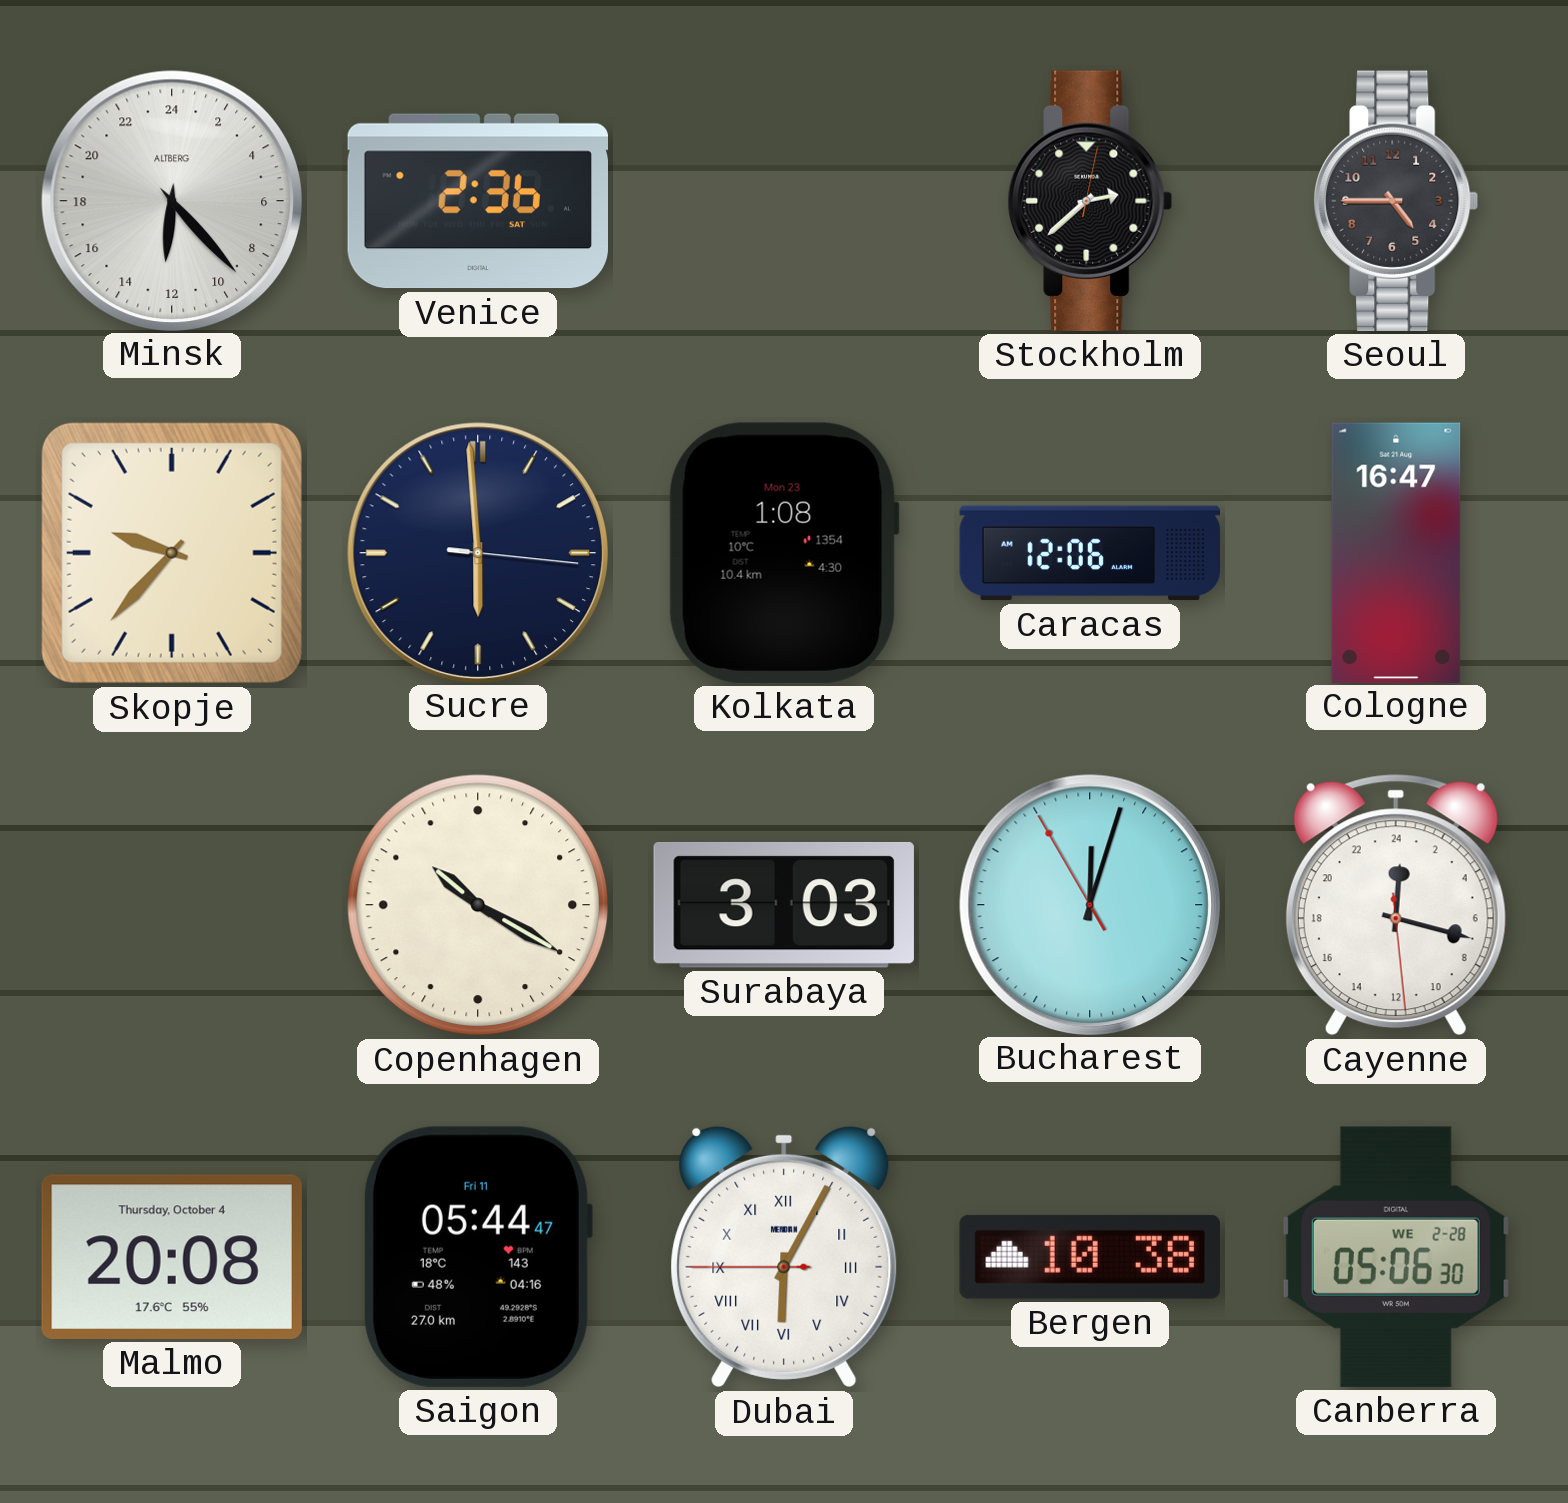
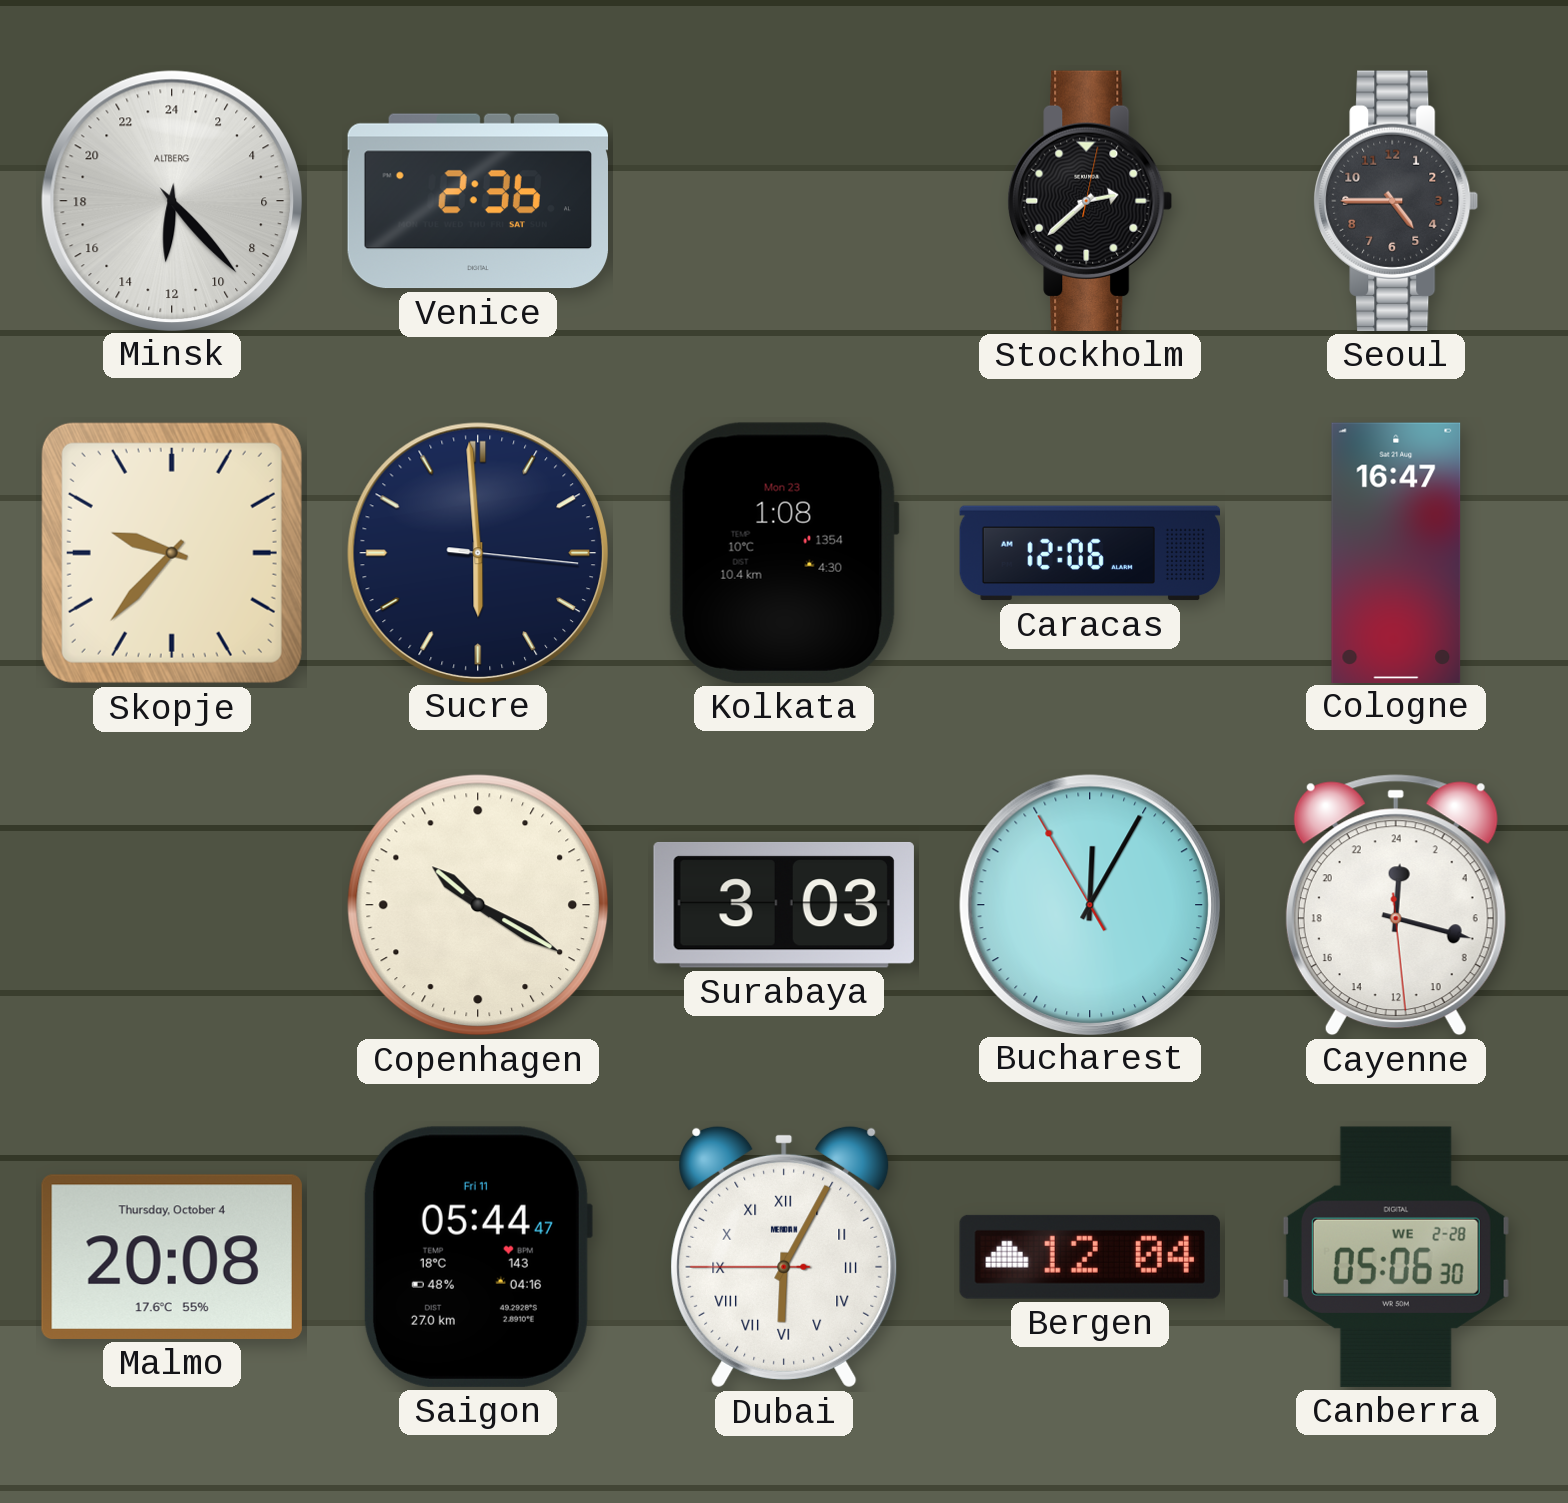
Bucharest: 12:02 -> 12:04
Bergen: 10:38 -> 12:04
